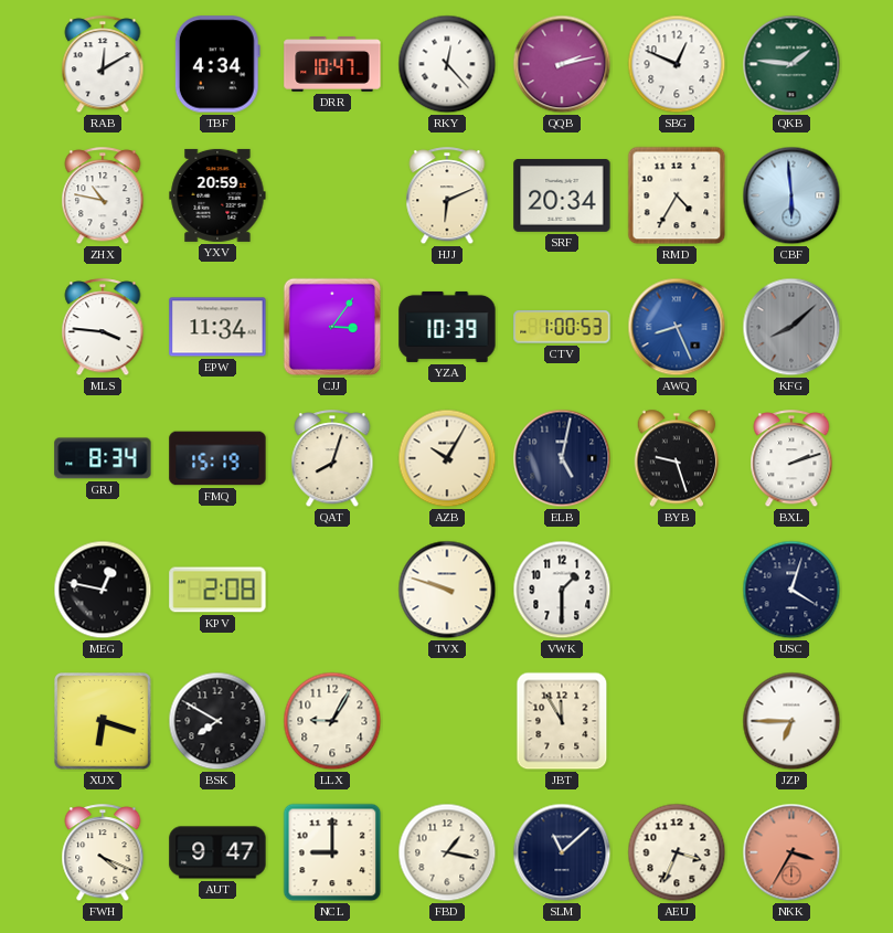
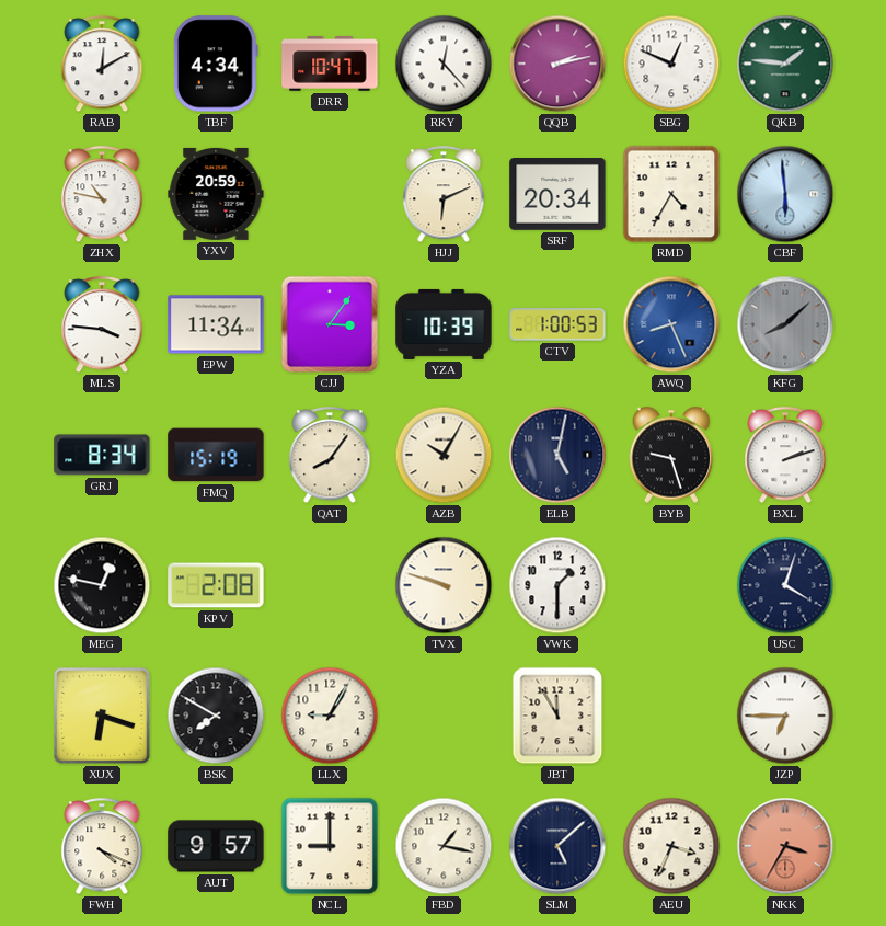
QAT: 8:03 -> 8:06
AUT: 9:47 -> 9:57
SLM: 11:08 -> 5:08
